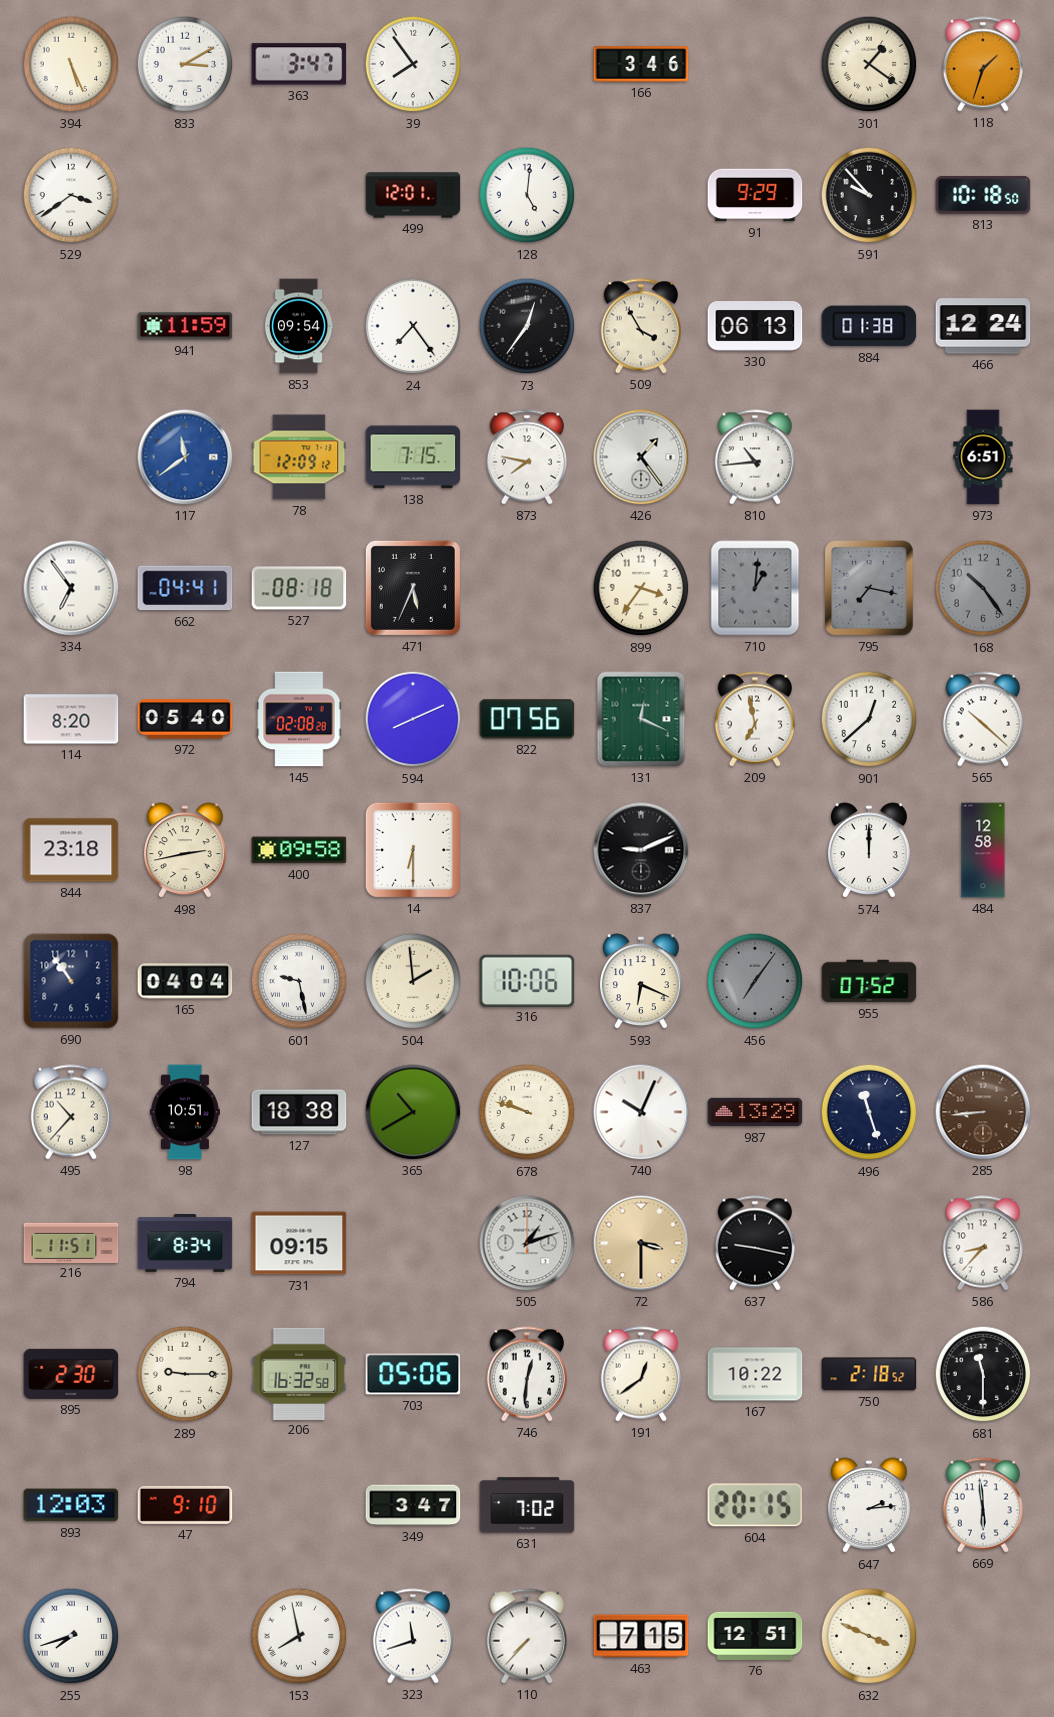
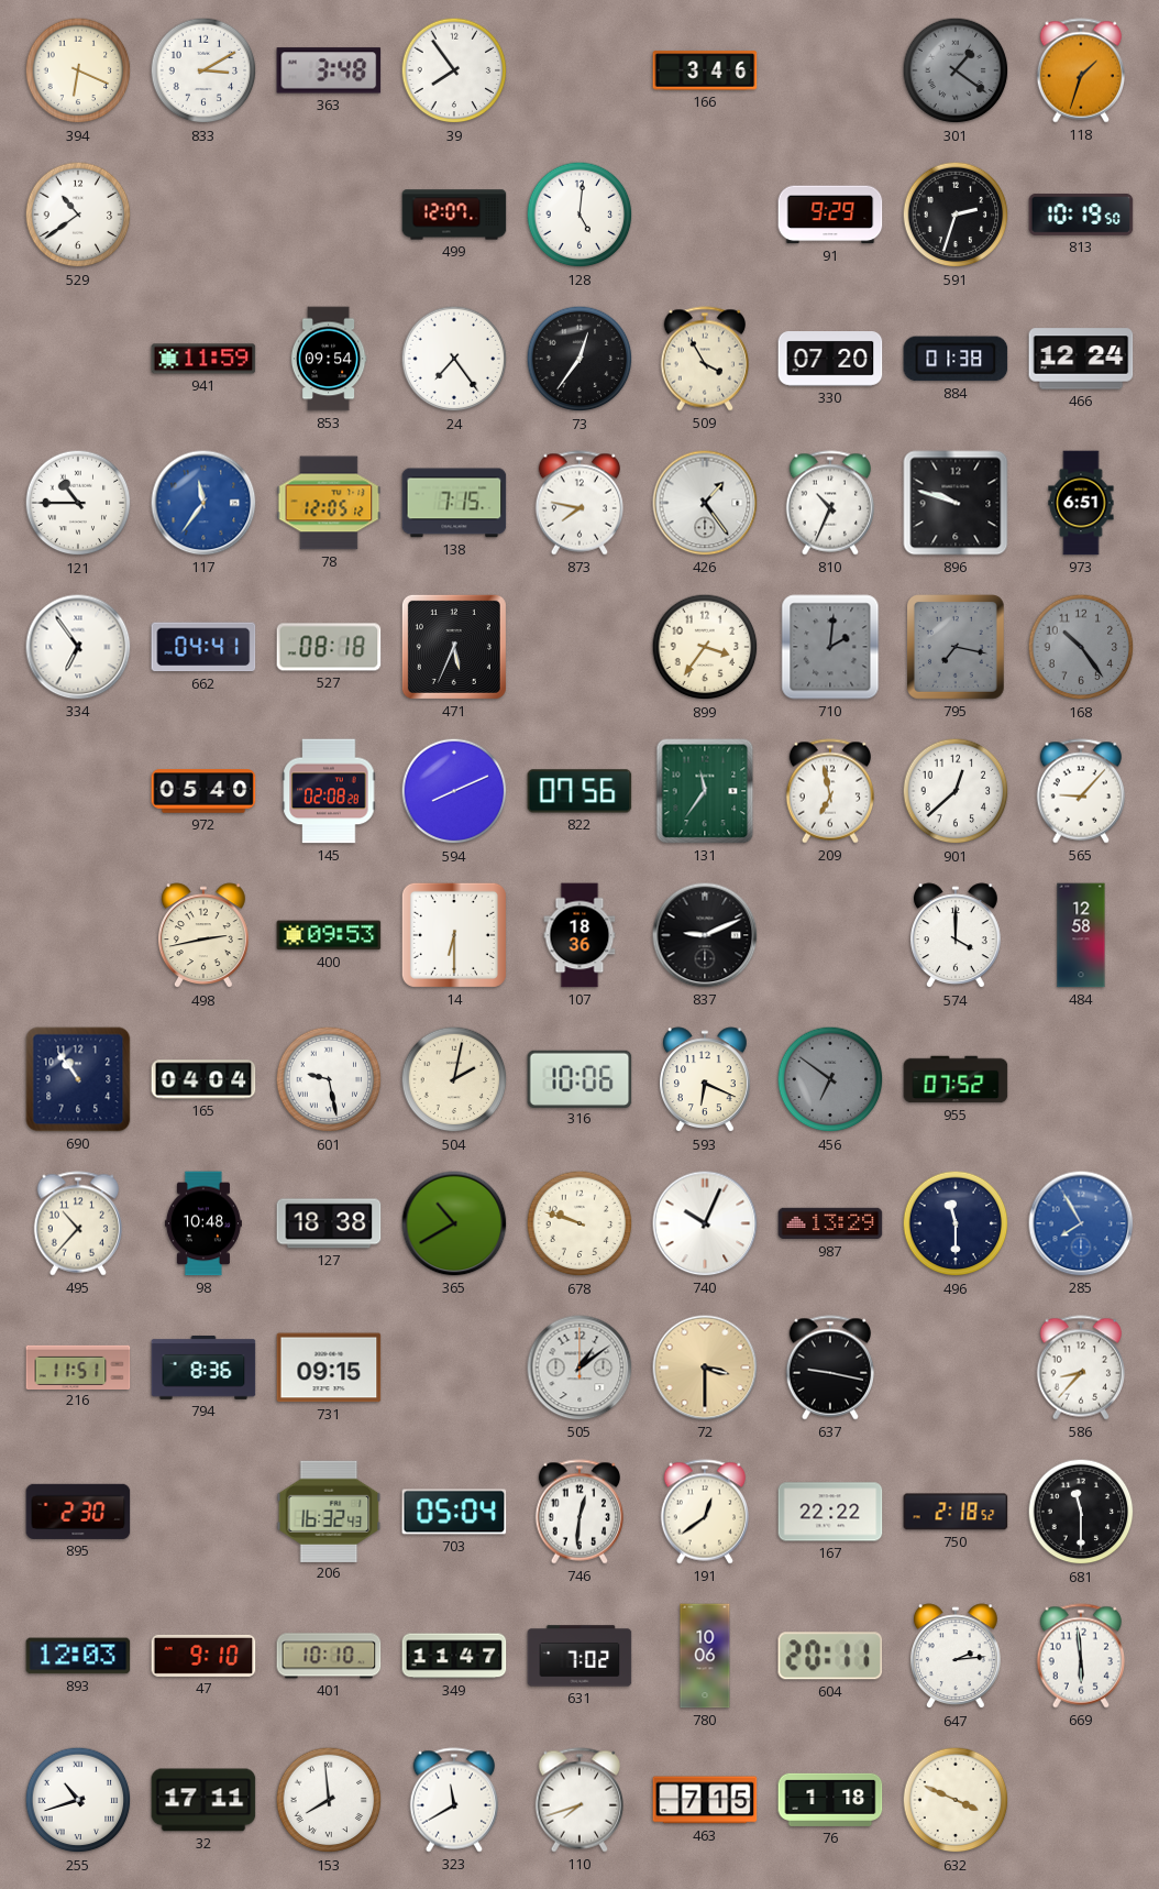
394: 5:26 -> 6:19
363: 3:47 -> 3:48
301 dial: cream -> grey
529: 3:39 -> 10:39
499: 12:01 -> 12:07
591: 9:53 -> 2:33
813: 10:18 -> 10:19
330: 06:13 -> 07:20
121: none -> 10:45
117: 11:39 -> 11:36
78: 12:09 -> 12:05
810: 10:44 -> 10:34
896: none -> 9:48
710: 1:01 -> 2:01
114: 8:20 -> none
131: 12:19 -> 11:36
565: 10:22 -> 9:07
844: 23:18 -> none
400: 09:58 -> 09:53
107: none -> 18:36
574: 12:00 -> 4:00
504: 1:59 -> 2:02
456: 7:06 -> 6:51
98: 10:51 -> 10:48
496: 11:27 -> 11:30
285: 8:44 -> 7:55
285 dial: brown -> blue
794: 8:34 -> 8:36
505: 1:12 -> 1:09
289: 9:15 -> none
206: 16:32:58 -> 16:32:43
703: 05:06 -> 05:04
167: 10:22 -> 22:22
401: none -> 10:10
349: 3:47 -> 11:47
780: none -> 10:06
604: 20:15 -> 20:11
255: 7:42 -> 10:42
32: none -> 17:11
153: 7:58 -> 7:59
323: 11:42 -> 11:40
110: 7:37 -> 7:42
76: 12:51 -> 1:18
